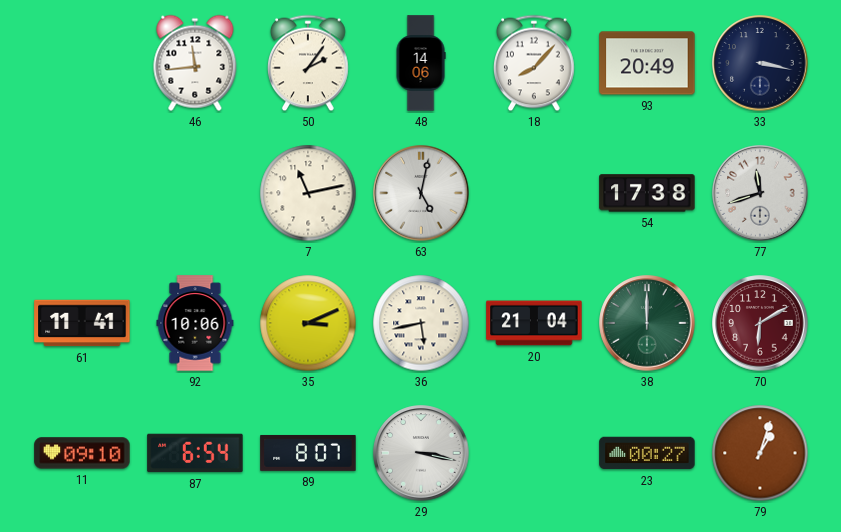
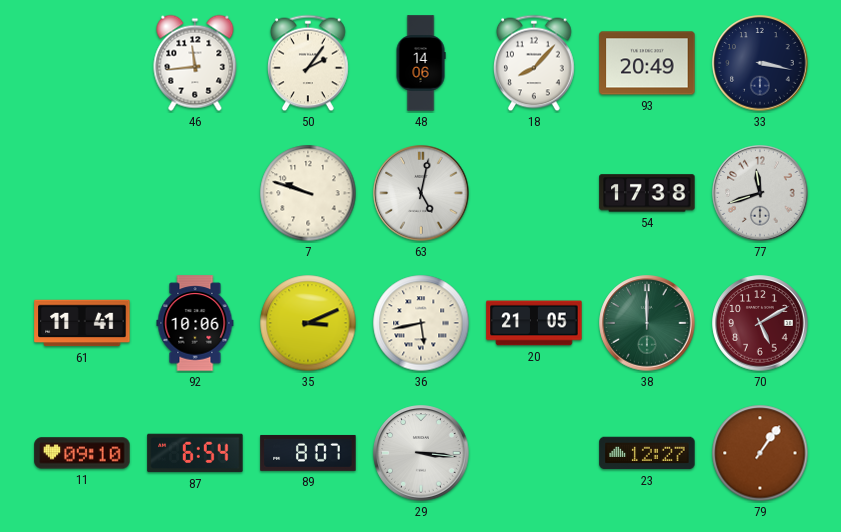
7: 11:13 -> 9:48
20: 21:04 -> 21:05
70: 6:10 -> 5:10
29: 3:17 -> 3:16
23: 00:27 -> 12:27
79: 1:03 -> 1:06
